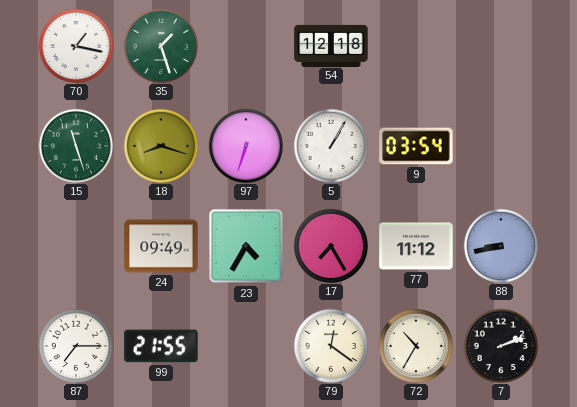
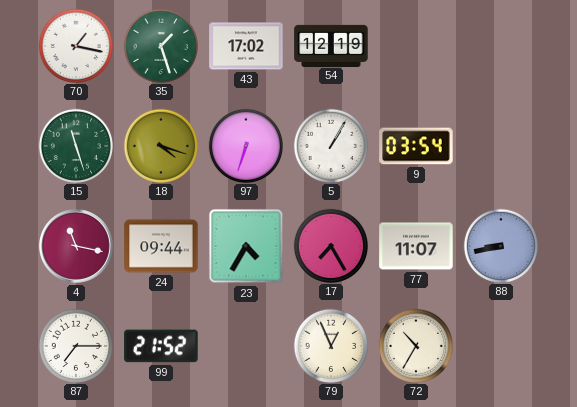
43: none -> 17:02
54: 12:18 -> 12:19
18: 8:18 -> 4:18
4: none -> 11:17
24: 09:49 -> 09:44
77: 11:12 -> 11:07
99: 21:55 -> 21:52
79: 12:21 -> 12:56
7: 2:12 -> none
